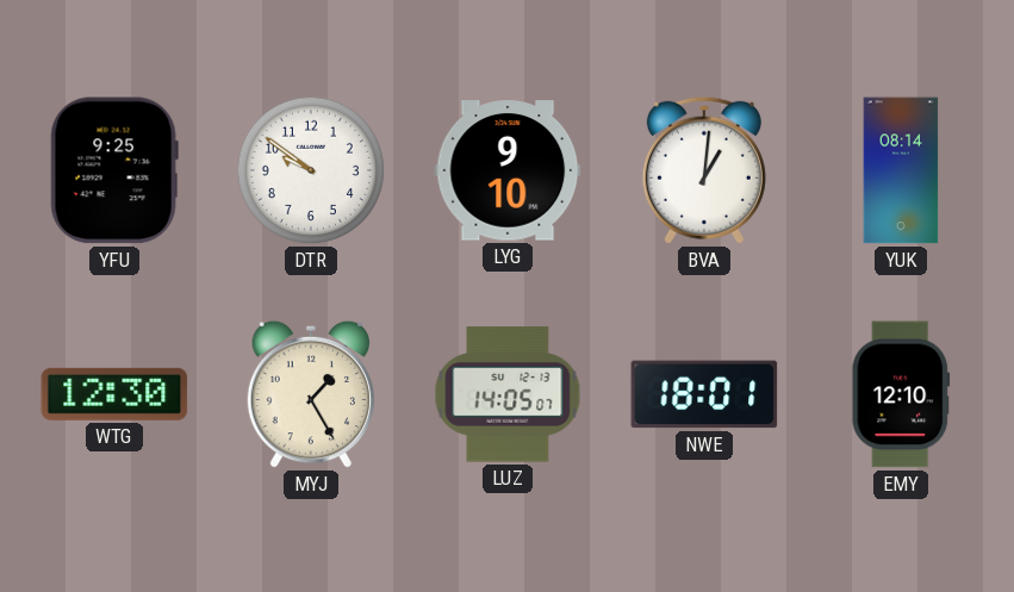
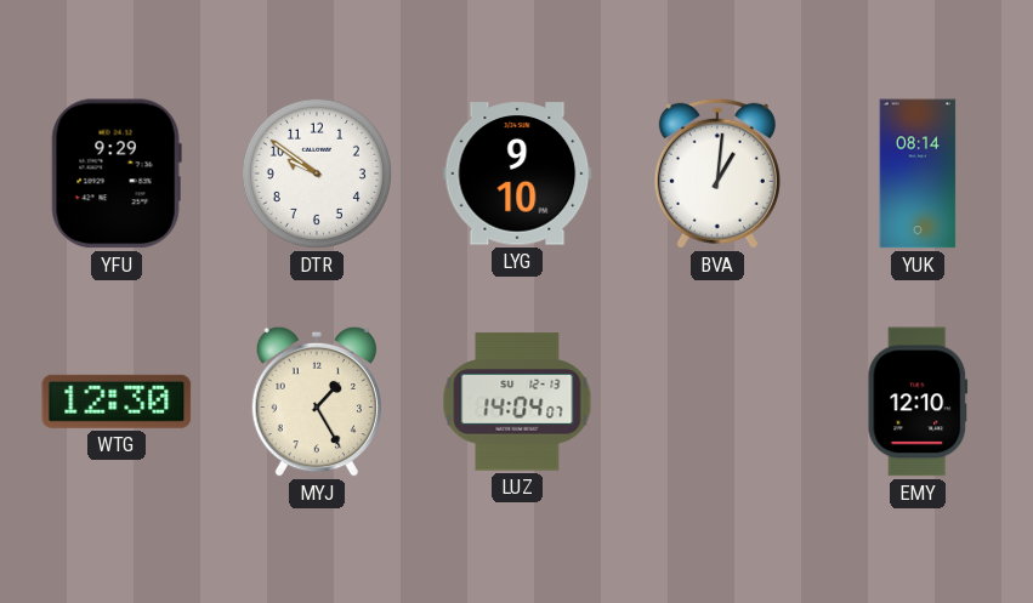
YFU: 9:25 -> 9:29
LUZ: 14:05 -> 14:04
NWE: 18:01 -> none
